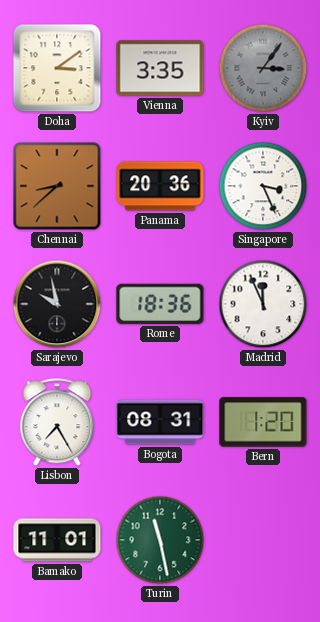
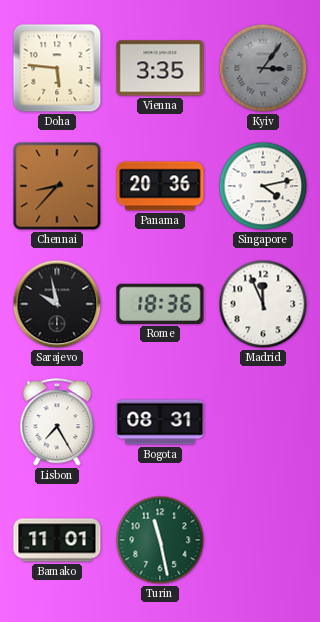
Doha: 3:09 -> 5:46
Chennai: 8:38 -> 8:37
Singapore: 3:26 -> 4:13
Bern: 1:20 -> none
